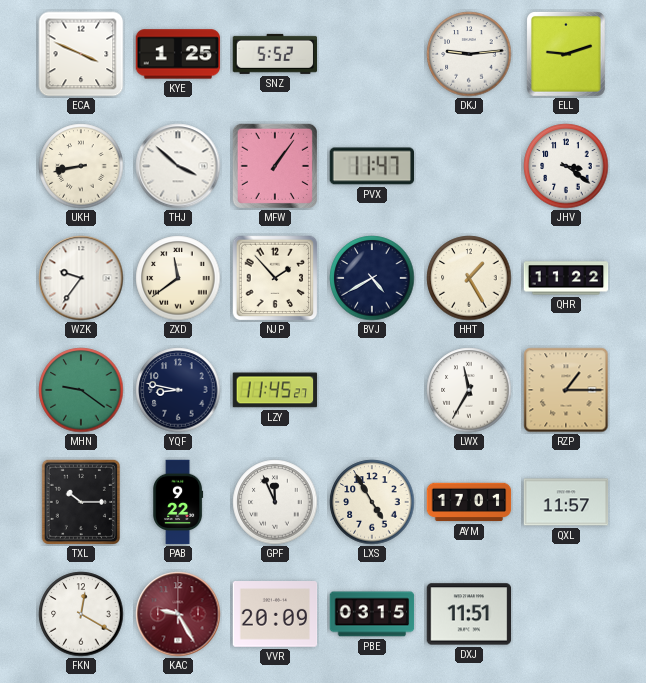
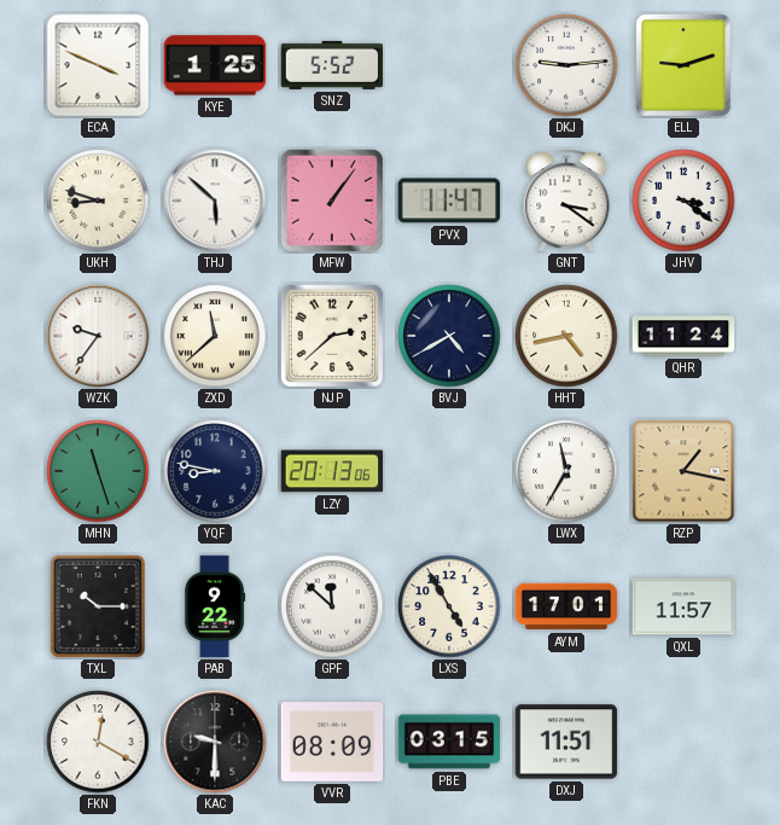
UKH: 8:43 -> 8:48
THJ: 3:52 -> 5:52
GNT: none -> 3:21
ZXD: 11:39 -> 11:38
NJP: 1:53 -> 2:38
HHT: 1:25 -> 4:43
QHR: 11:22 -> 11:24
MHN: 9:21 -> 11:27
LZY: 11:45 -> 20:13
RZP: 1:15 -> 1:17
GPF: 11:56 -> 11:52
KAC: 9:25 -> 9:30
KAC dial: burgundy -> black
VVR: 20:09 -> 08:09
